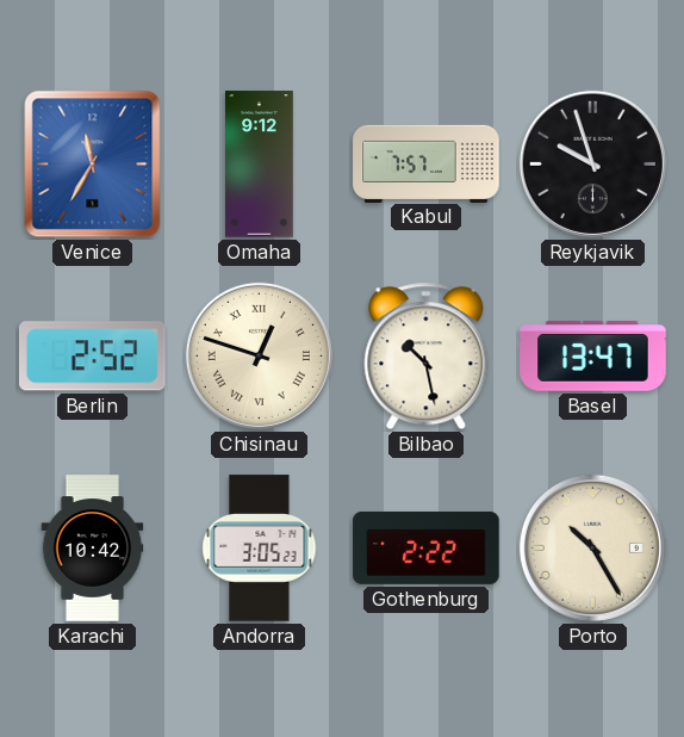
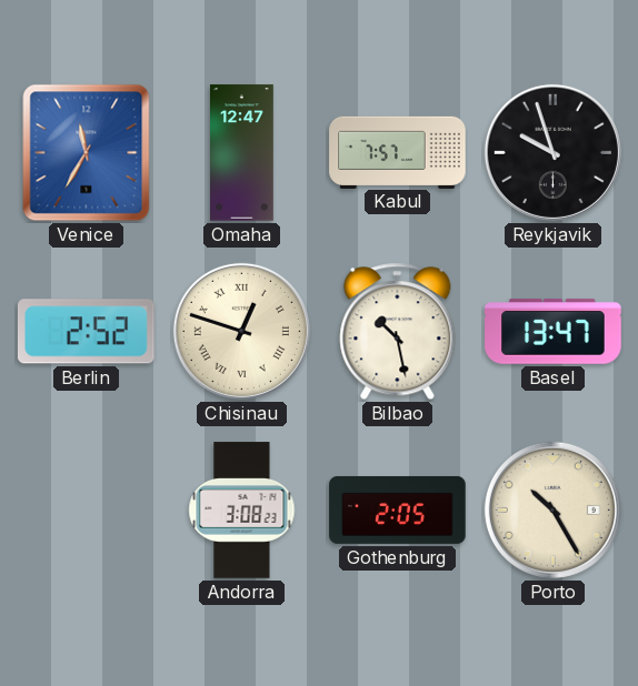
Omaha: 9:12 -> 12:47
Karachi: 10:42 -> none
Andorra: 3:05 -> 3:08
Gothenburg: 2:22 -> 2:05
